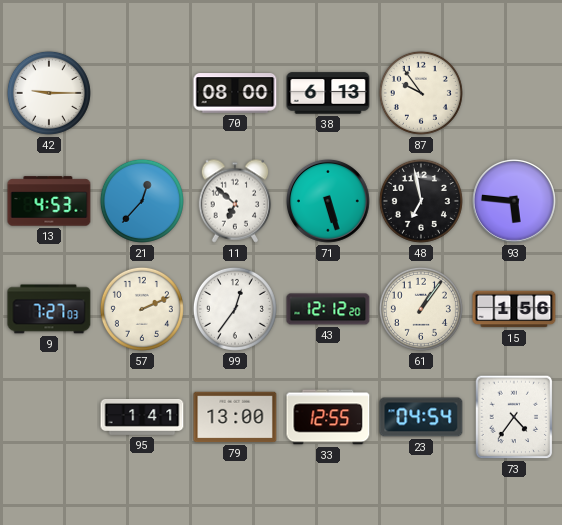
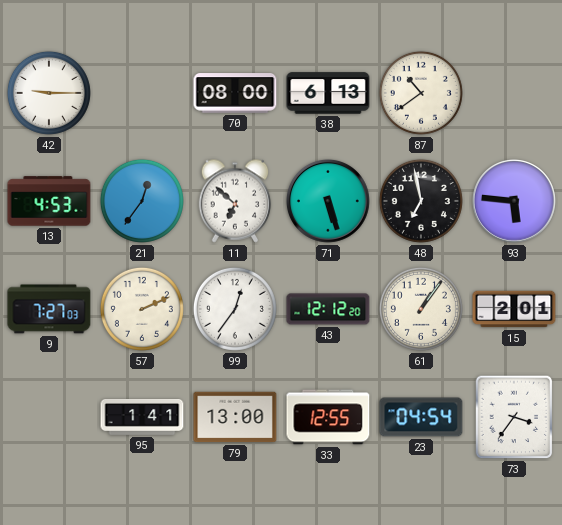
87: 9:54 -> 10:39
21: 12:37 -> 12:36
15: 1:56 -> 2:01
73: 4:36 -> 3:36
